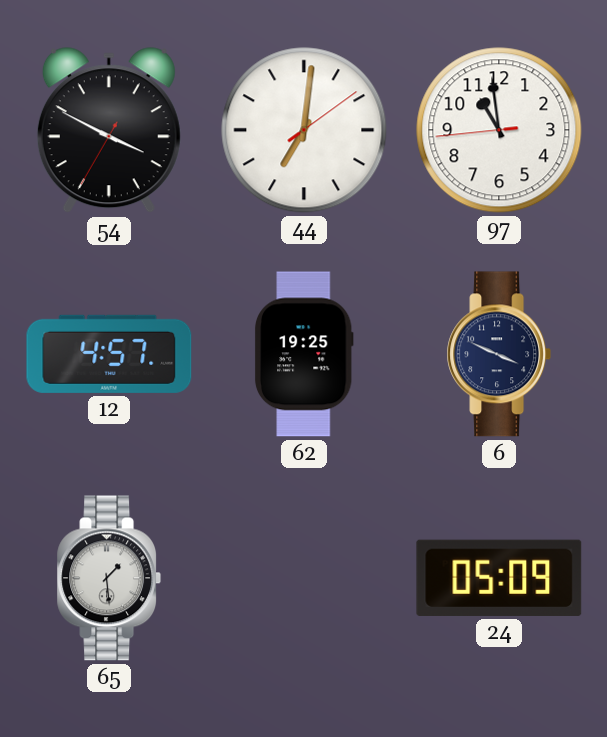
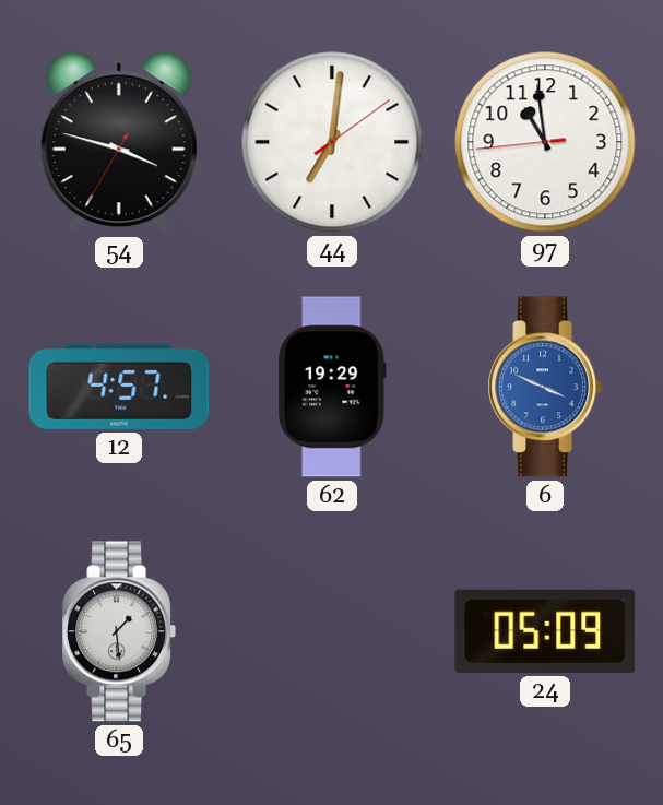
54: 3:49 -> 3:47
62: 19:25 -> 19:29
6 dial: navy -> blue
